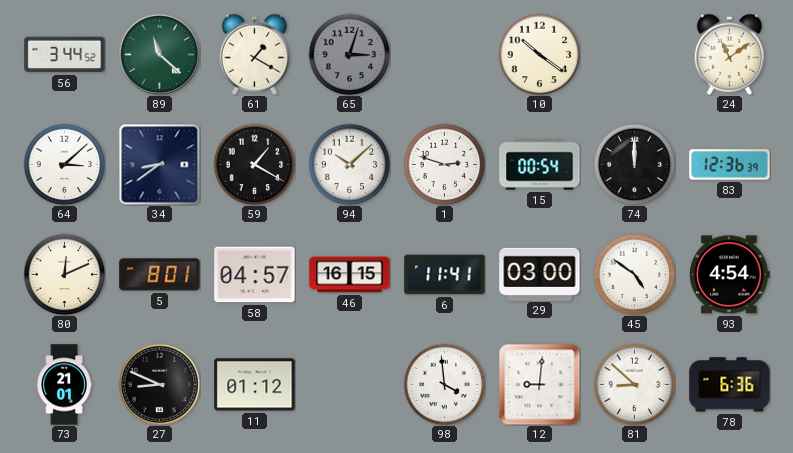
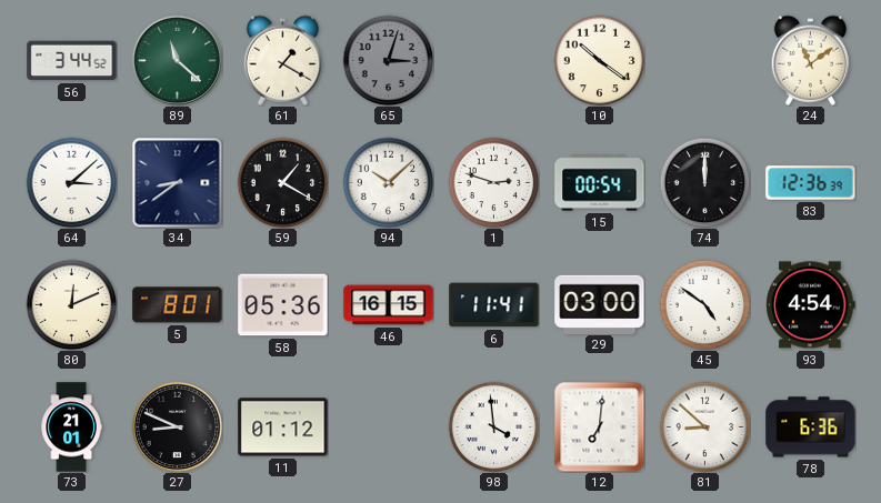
58: 04:57 -> 05:36
12: 9:01 -> 7:01
